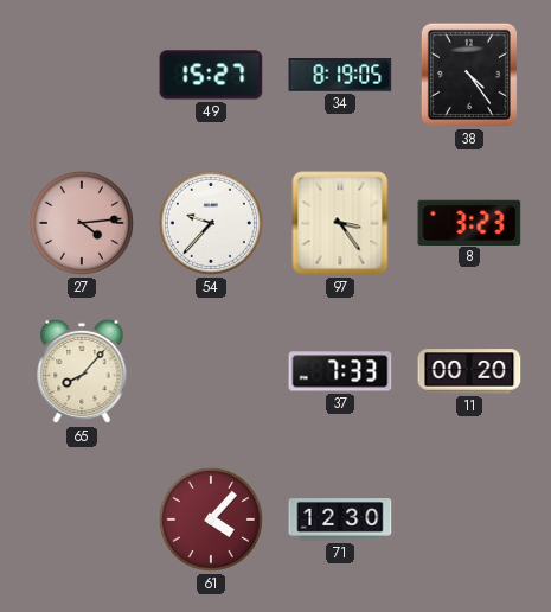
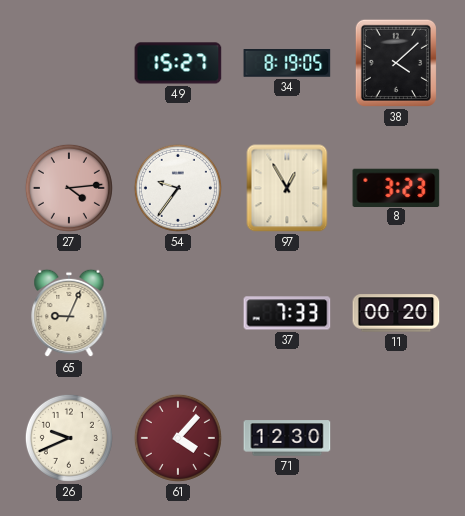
38: 4:24 -> 4:08
54: 9:37 -> 9:36
97: 3:24 -> 12:55
65: 8:07 -> 9:04
26: none -> 9:41
